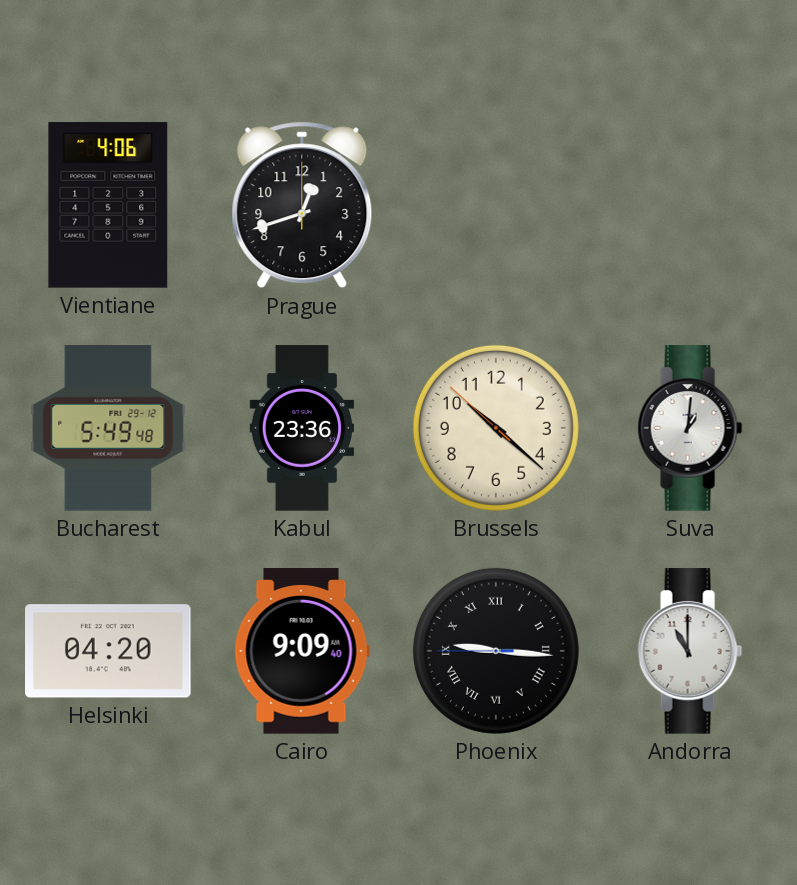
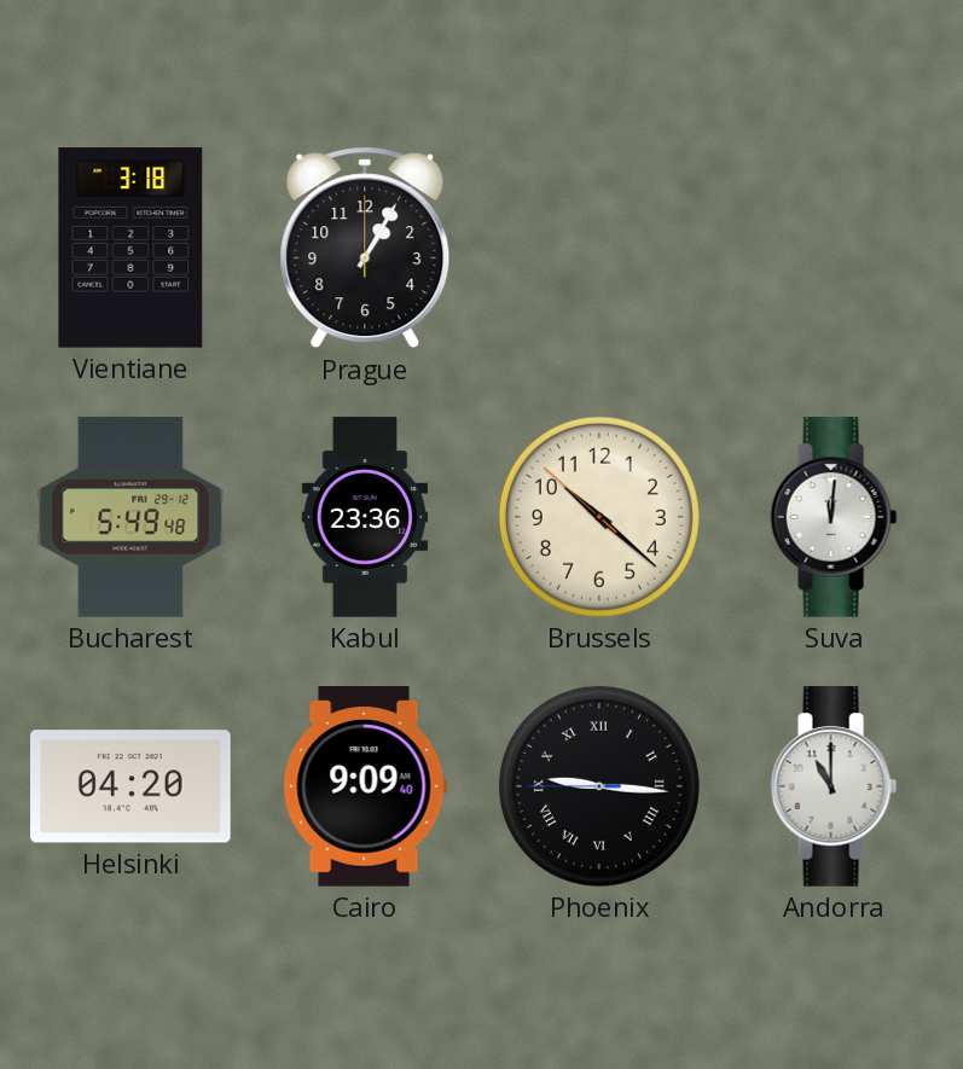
Vientiane: 4:06 -> 3:18
Prague: 12:42 -> 1:05
Suva: 1:01 -> 12:01
